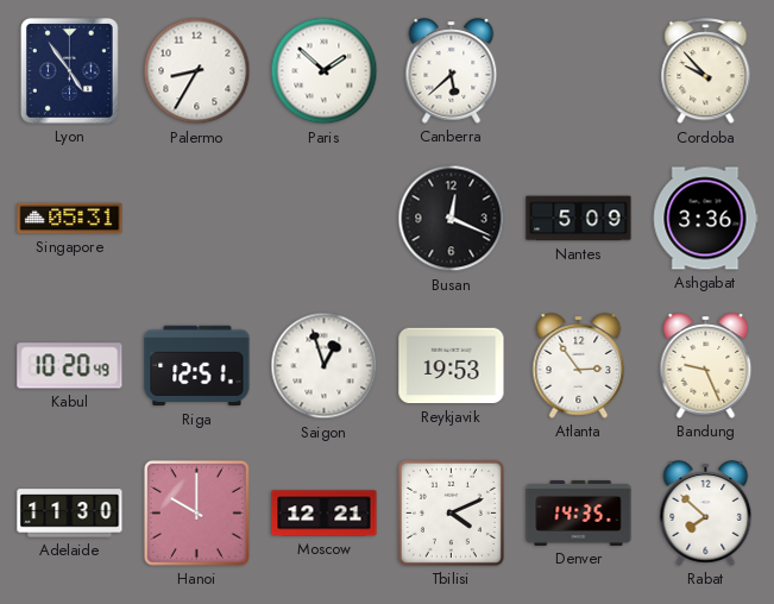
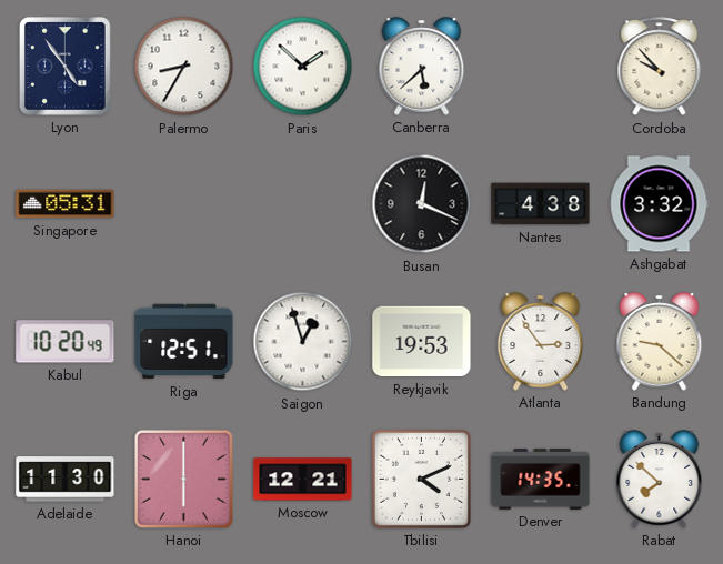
Nantes: 5:09 -> 4:38
Ashgabat: 3:36 -> 3:32
Bandung: 9:26 -> 9:22
Hanoi: 10:00 -> 6:00
